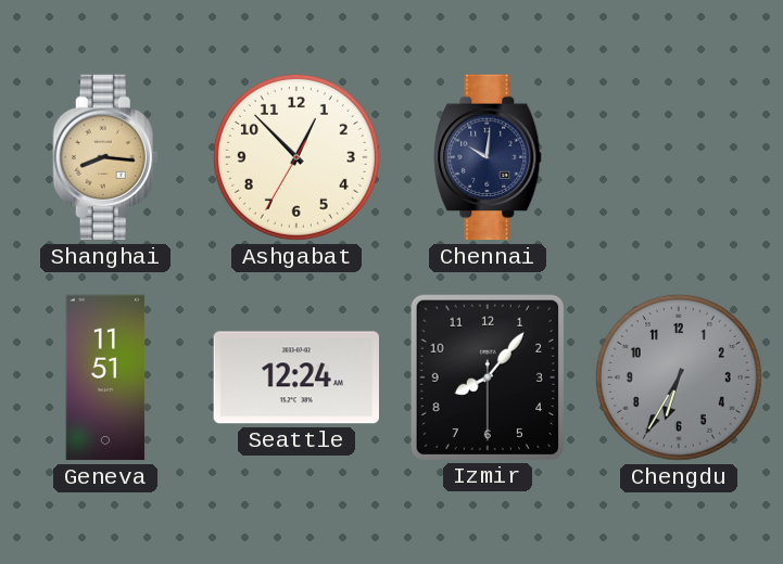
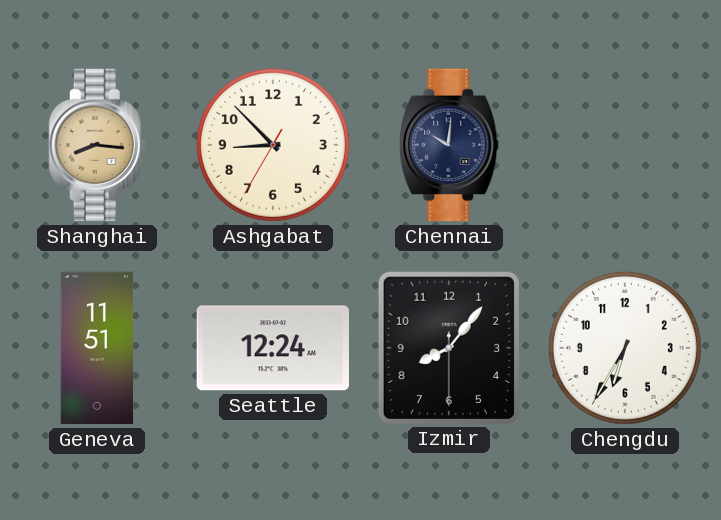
Ashgabat: 12:52 -> 8:52
Chengdu dial: grey -> white
